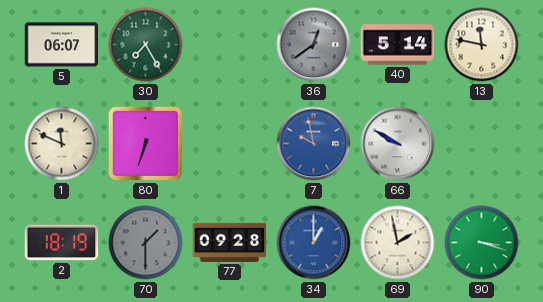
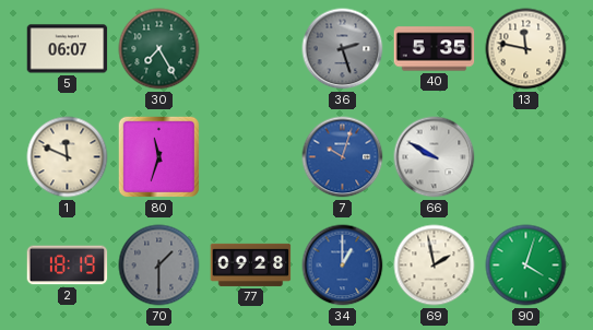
36: 12:39 -> 2:27
40: 5:14 -> 5:35
80: 6:33 -> 11:33
7: 9:58 -> 10:03
90: 3:18 -> 4:03
